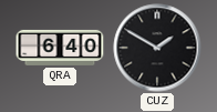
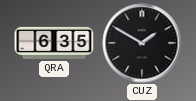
QRA: 6:40 -> 6:35
